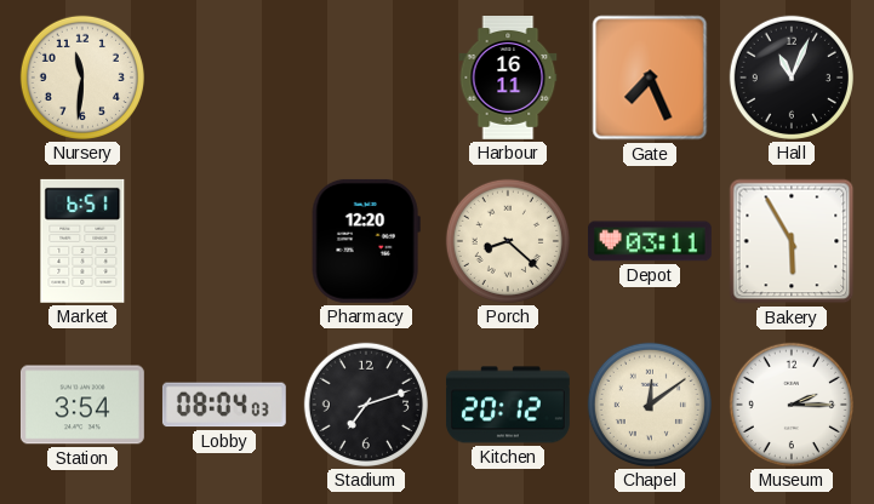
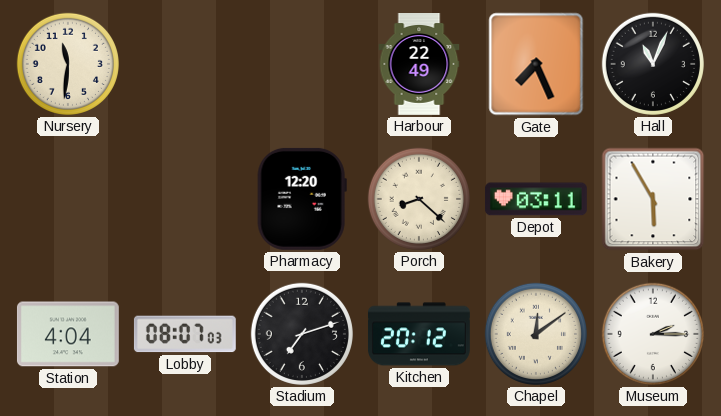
Harbour: 16:11 -> 22:49
Market: 6:51 -> none
Station: 3:54 -> 4:04
Lobby: 08:04 -> 08:07
